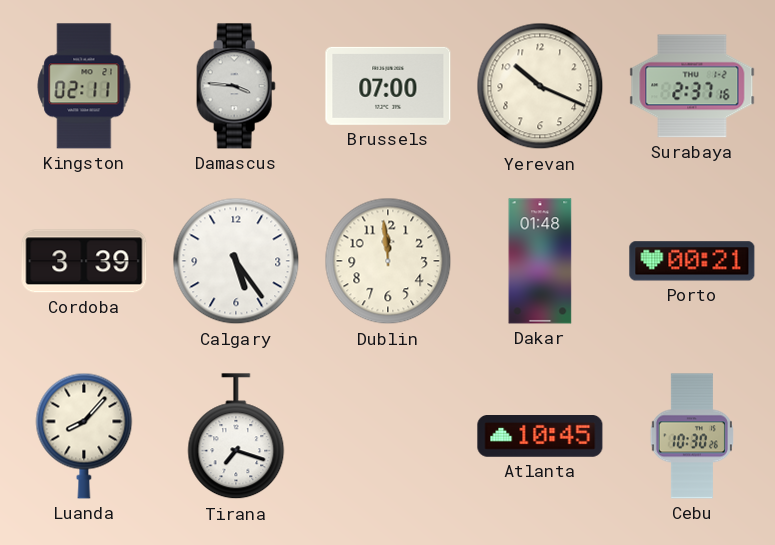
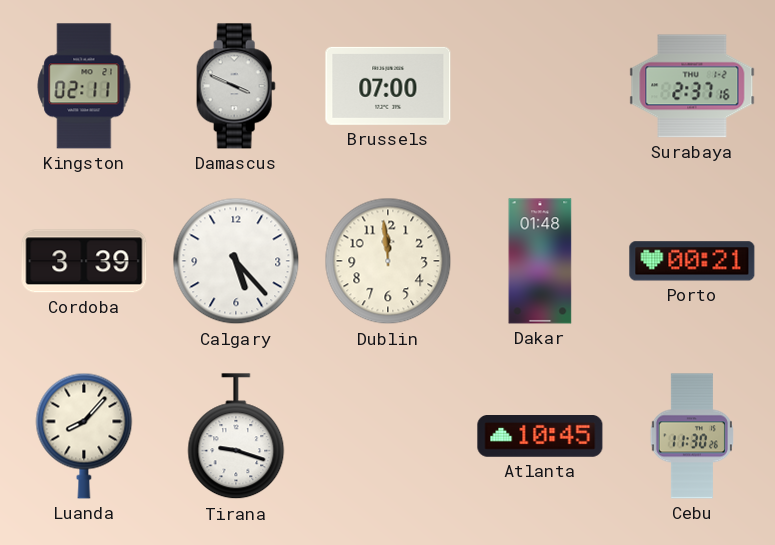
Damascus: 3:46 -> 3:49
Yerevan: 10:19 -> none
Calgary: 5:24 -> 5:23
Tirana: 7:18 -> 9:18
Cebu: 10:30 -> 11:30
